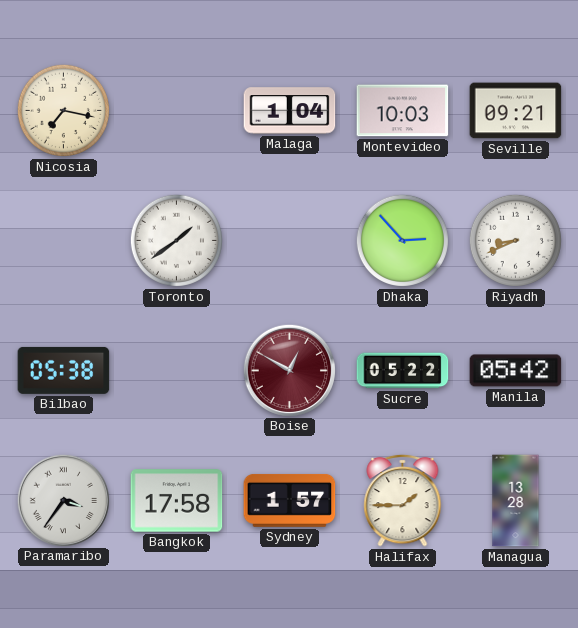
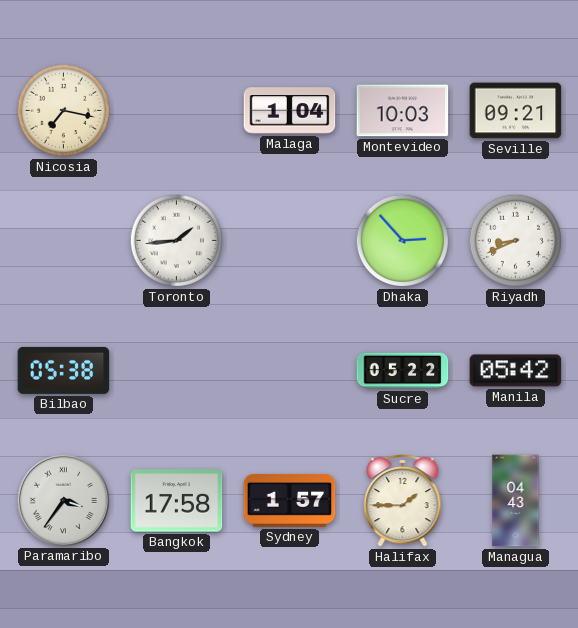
Toronto: 1:39 -> 1:44
Boise: 12:50 -> none
Managua: 13:28 -> 04:43
